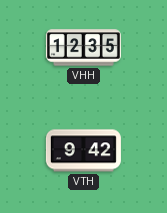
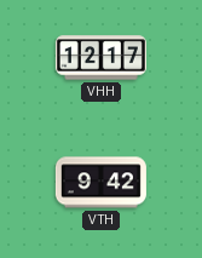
VHH: 12:35 -> 12:17
